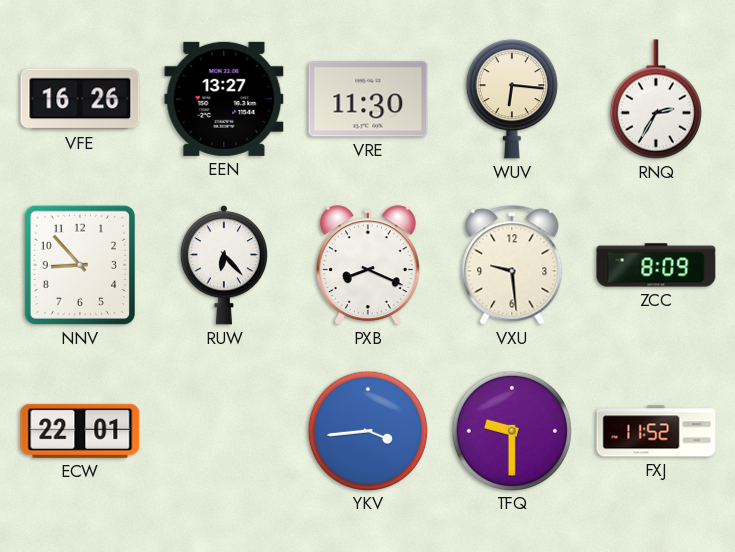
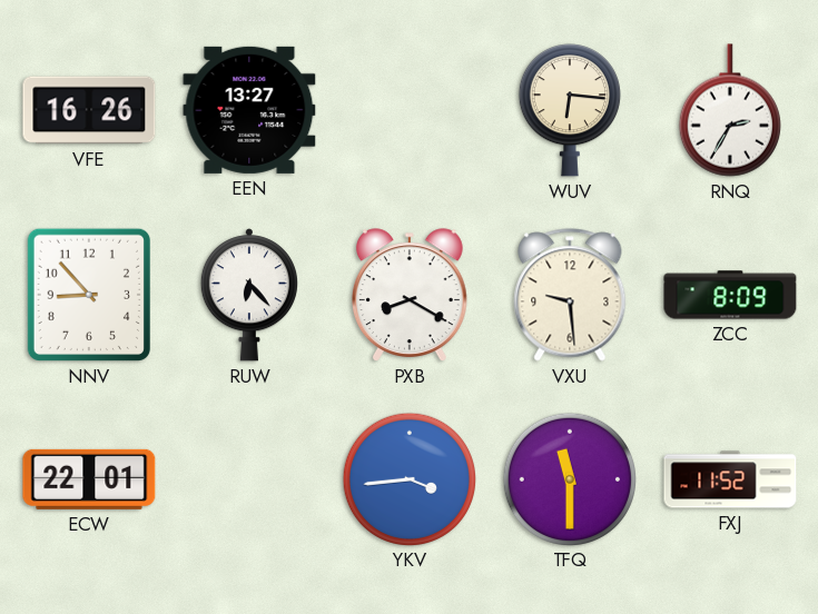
VRE: 11:30 -> none
PXB: 8:19 -> 8:20
TFQ: 9:30 -> 11:30
